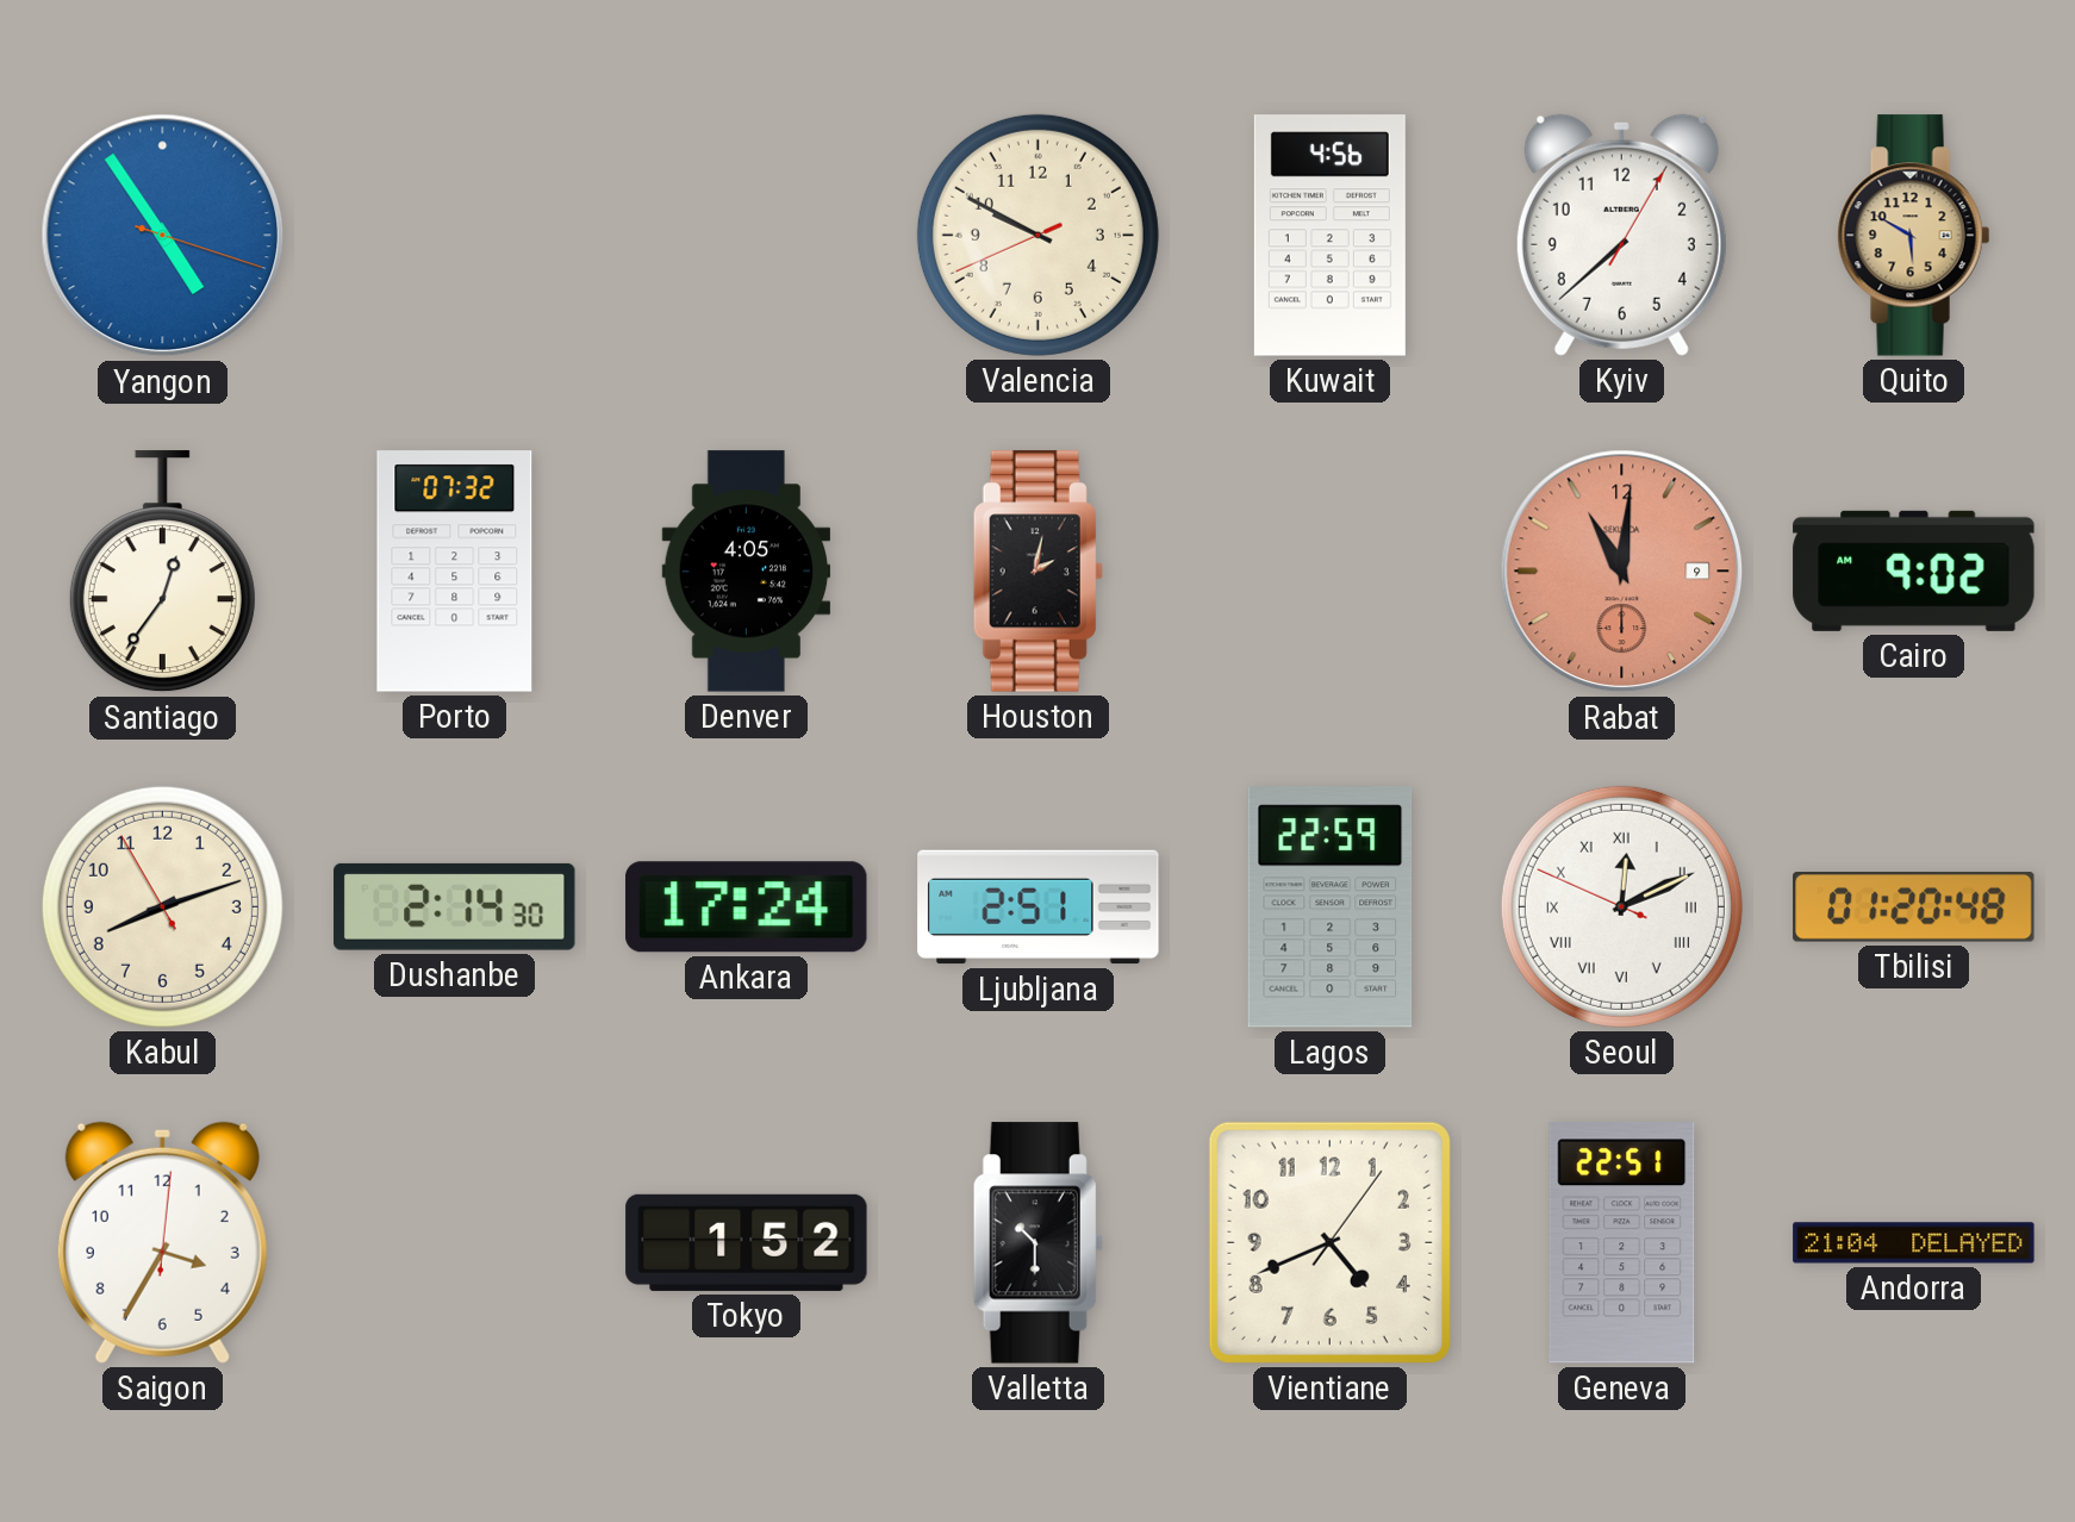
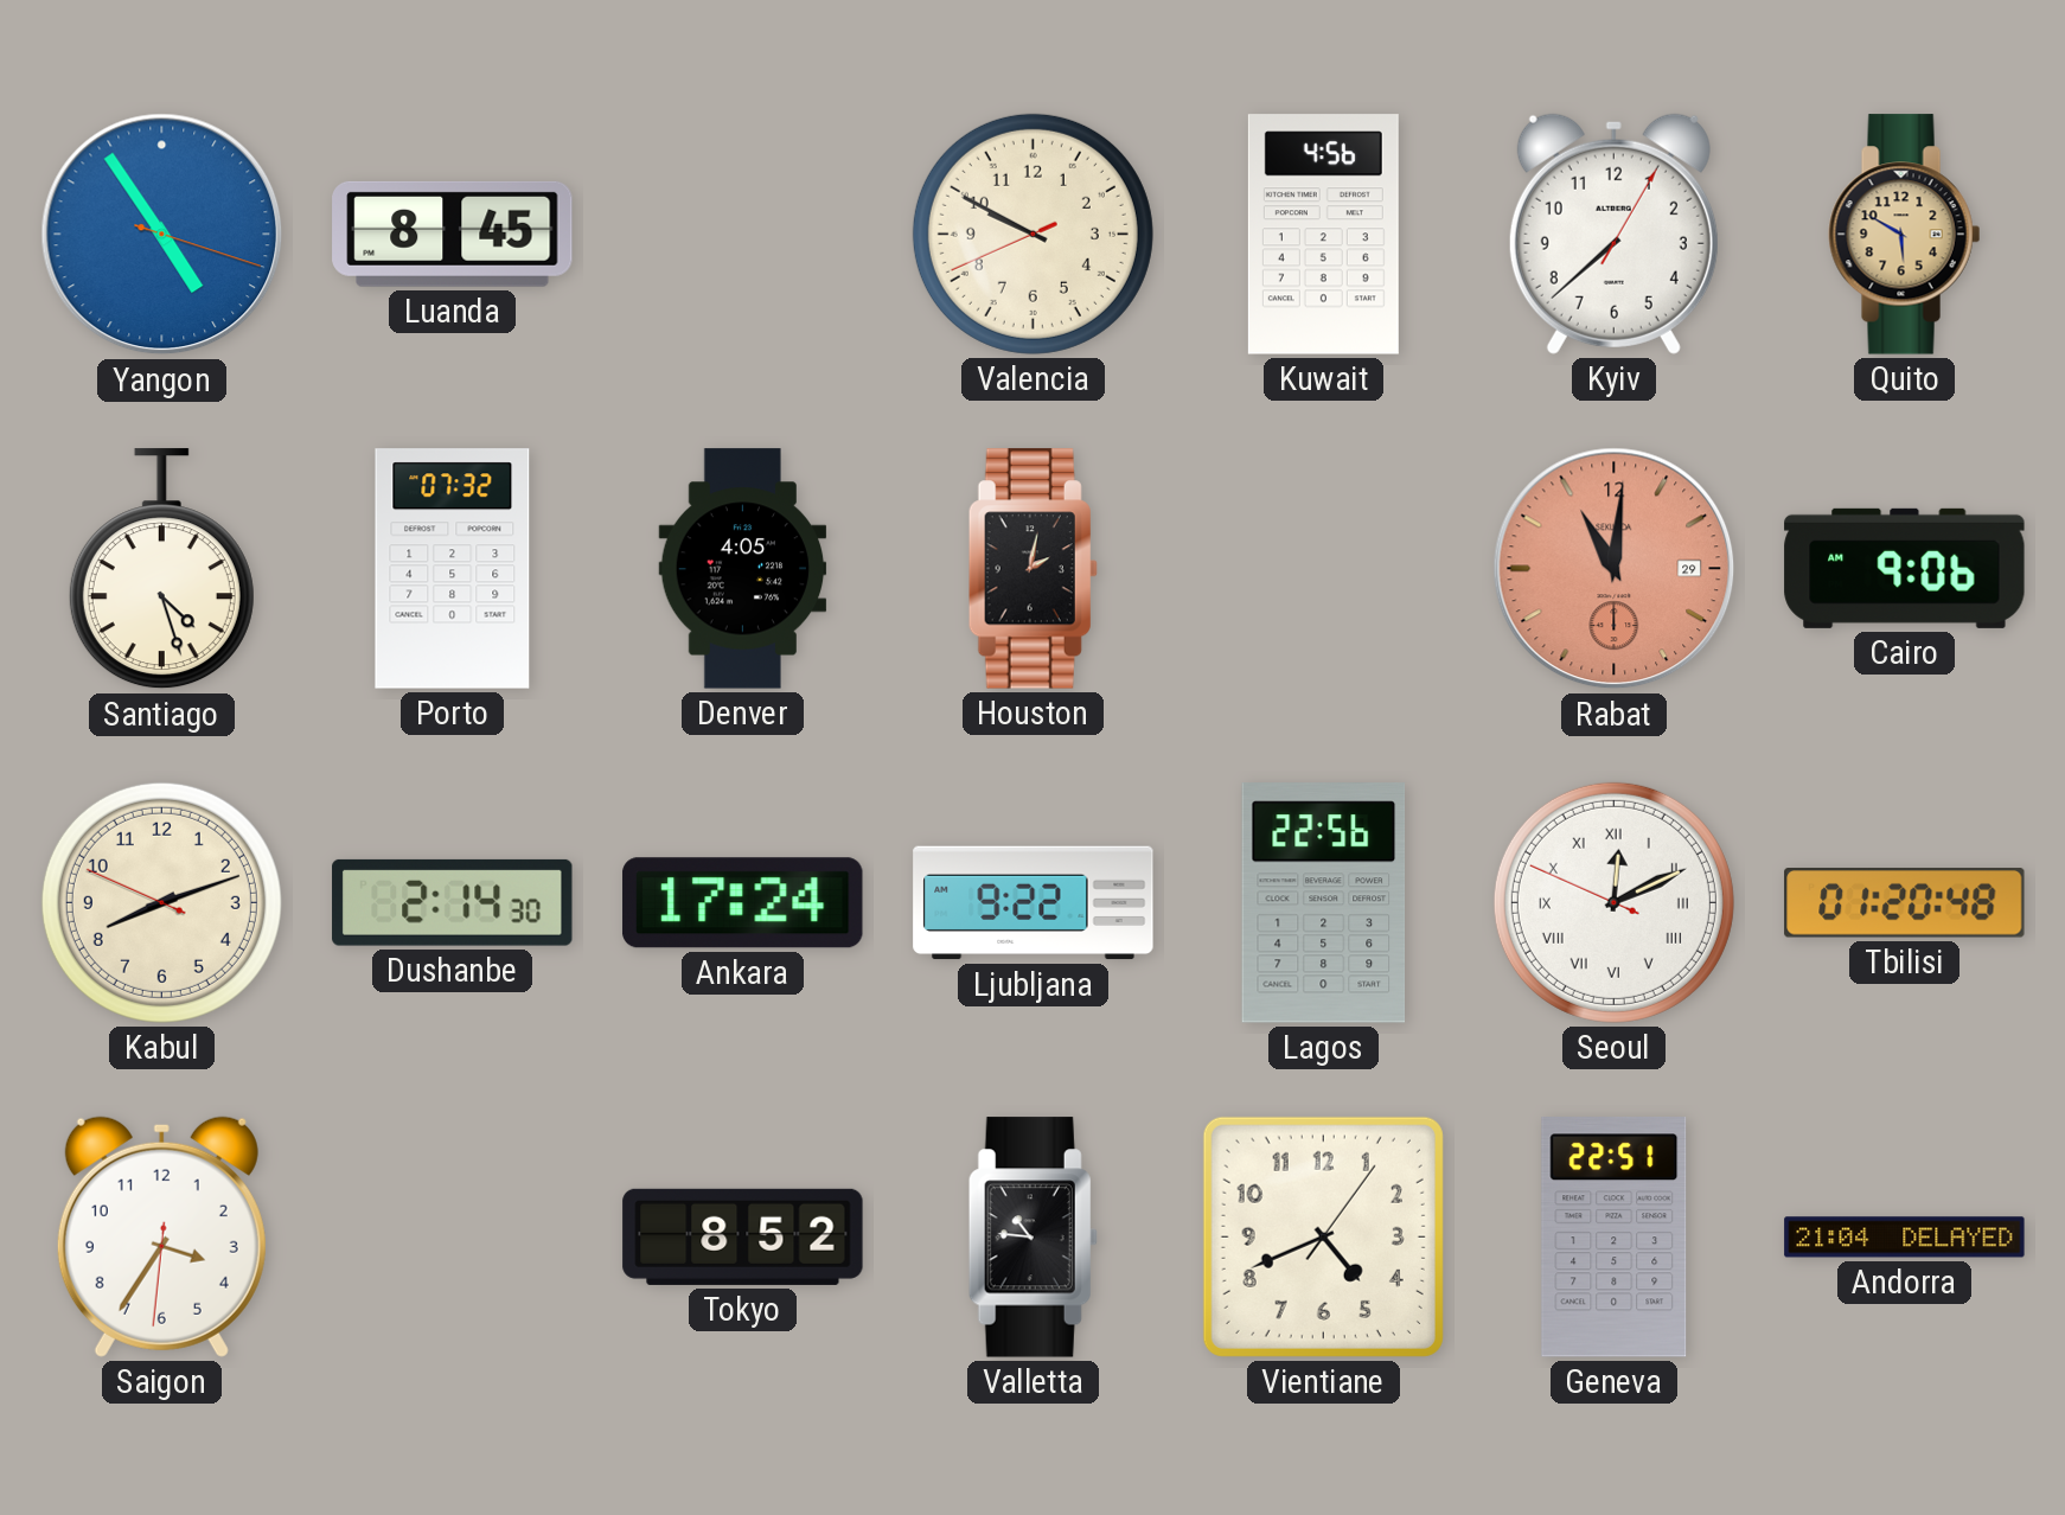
Luanda: none -> 8:45
Santiago: 12:36 -> 4:27
Rabat date: 9 -> 29
Cairo: 9:02 -> 9:06
Kabul: 8:11:55 -> 8:11:49
Ljubljana: 2:51 -> 9:22
Lagos: 22:59 -> 22:56
Saigon: 3:35:01 -> 3:35:31
Tokyo: 1:52 -> 8:52
Valletta: 10:30 -> 10:46
